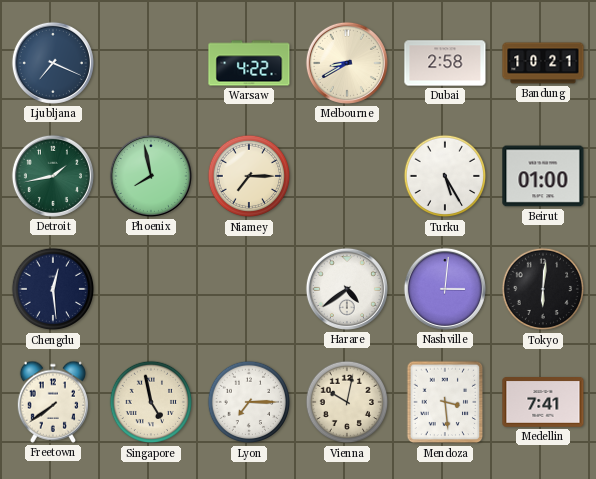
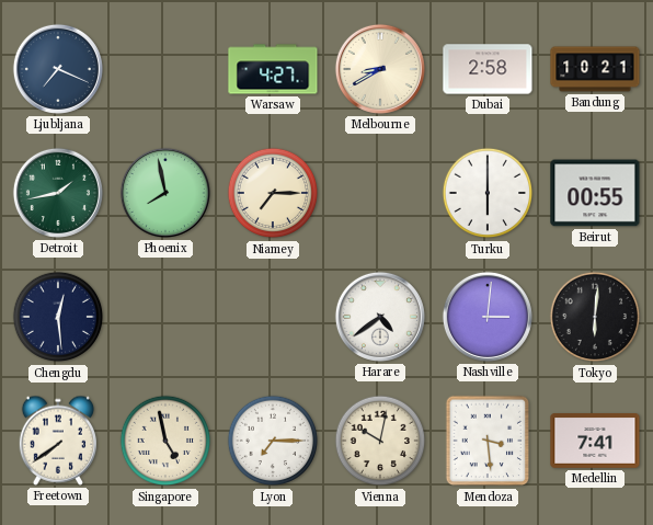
Warsaw: 4:22 -> 4:27
Turku: 5:25 -> 6:00
Beirut: 01:00 -> 00:55
